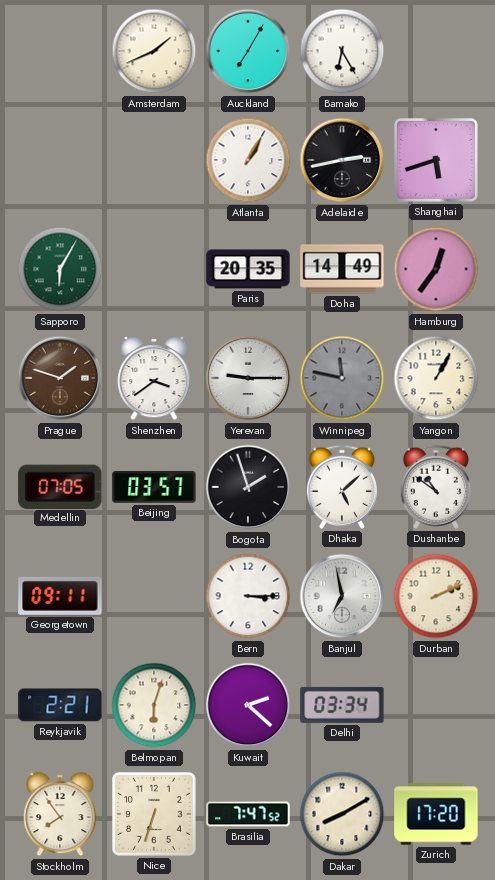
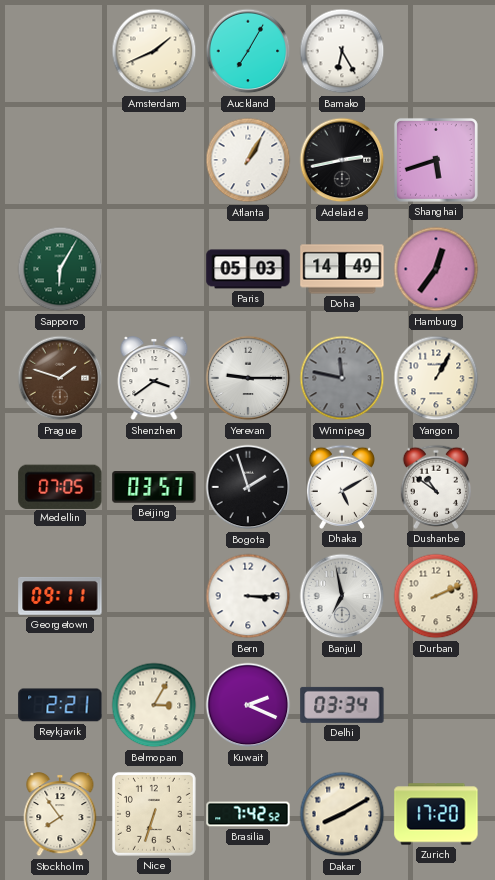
Paris: 20:35 -> 05:03
Dhaka: 5:08 -> 5:10
Belmopan: 6:03 -> 3:05
Kuwait: 2:22 -> 2:19
Brasilia: 7:47 -> 7:42
